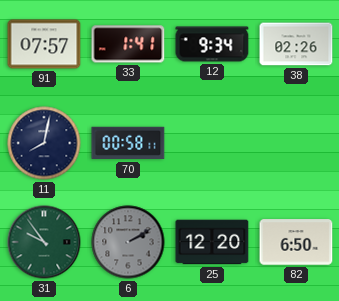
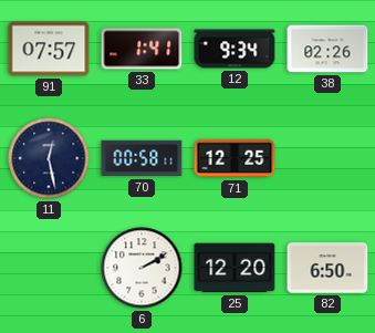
11: 8:02 -> 12:28
71: none -> 12:25
31: 9:54 -> none
6 dial: grey -> white
